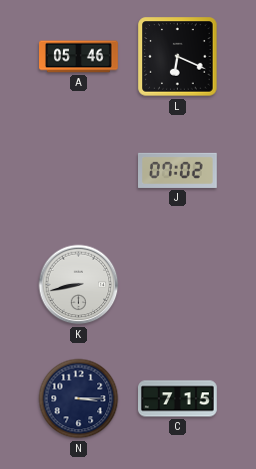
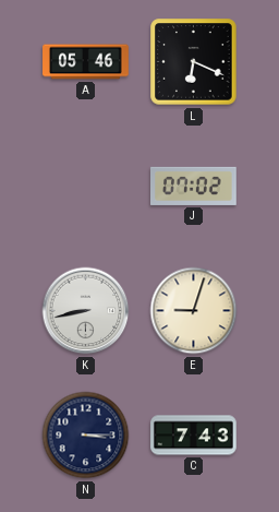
E: none -> 9:03
C: 7:15 -> 7:43
